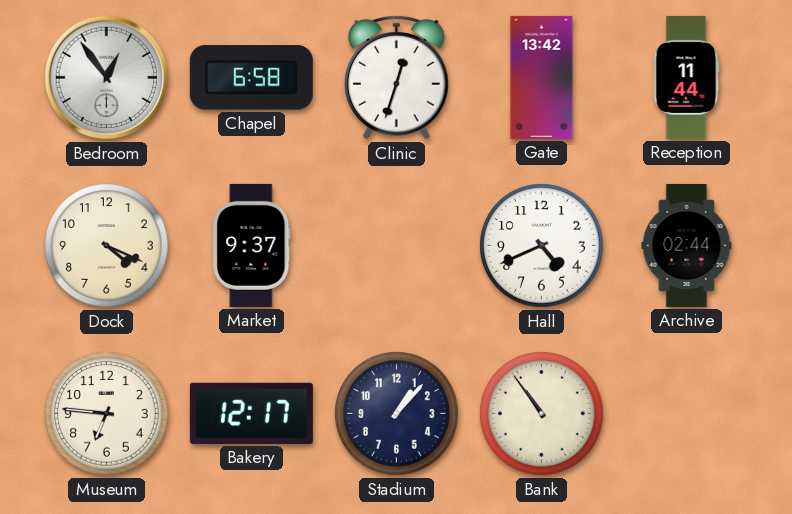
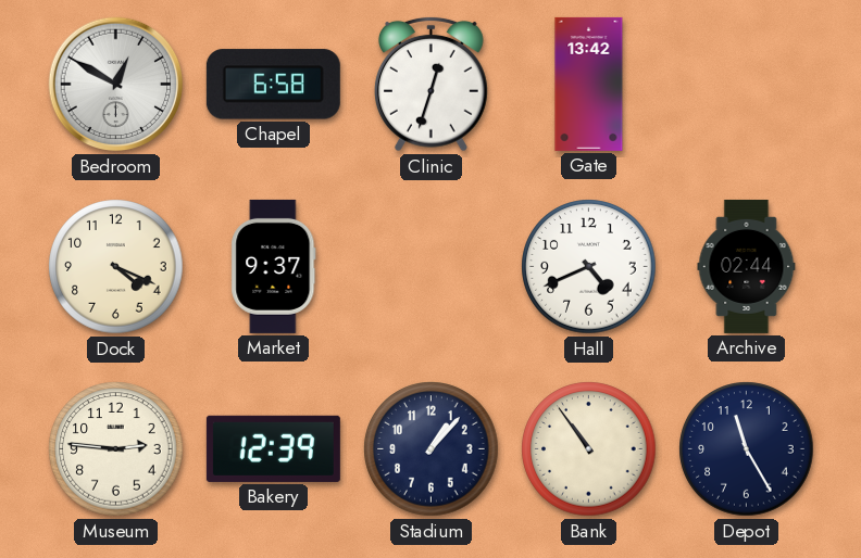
Bedroom: 12:54 -> 12:50
Reception: 11:44 -> none
Museum: 6:46 -> 2:46
Bakery: 12:17 -> 12:39
Depot: none -> 11:25
